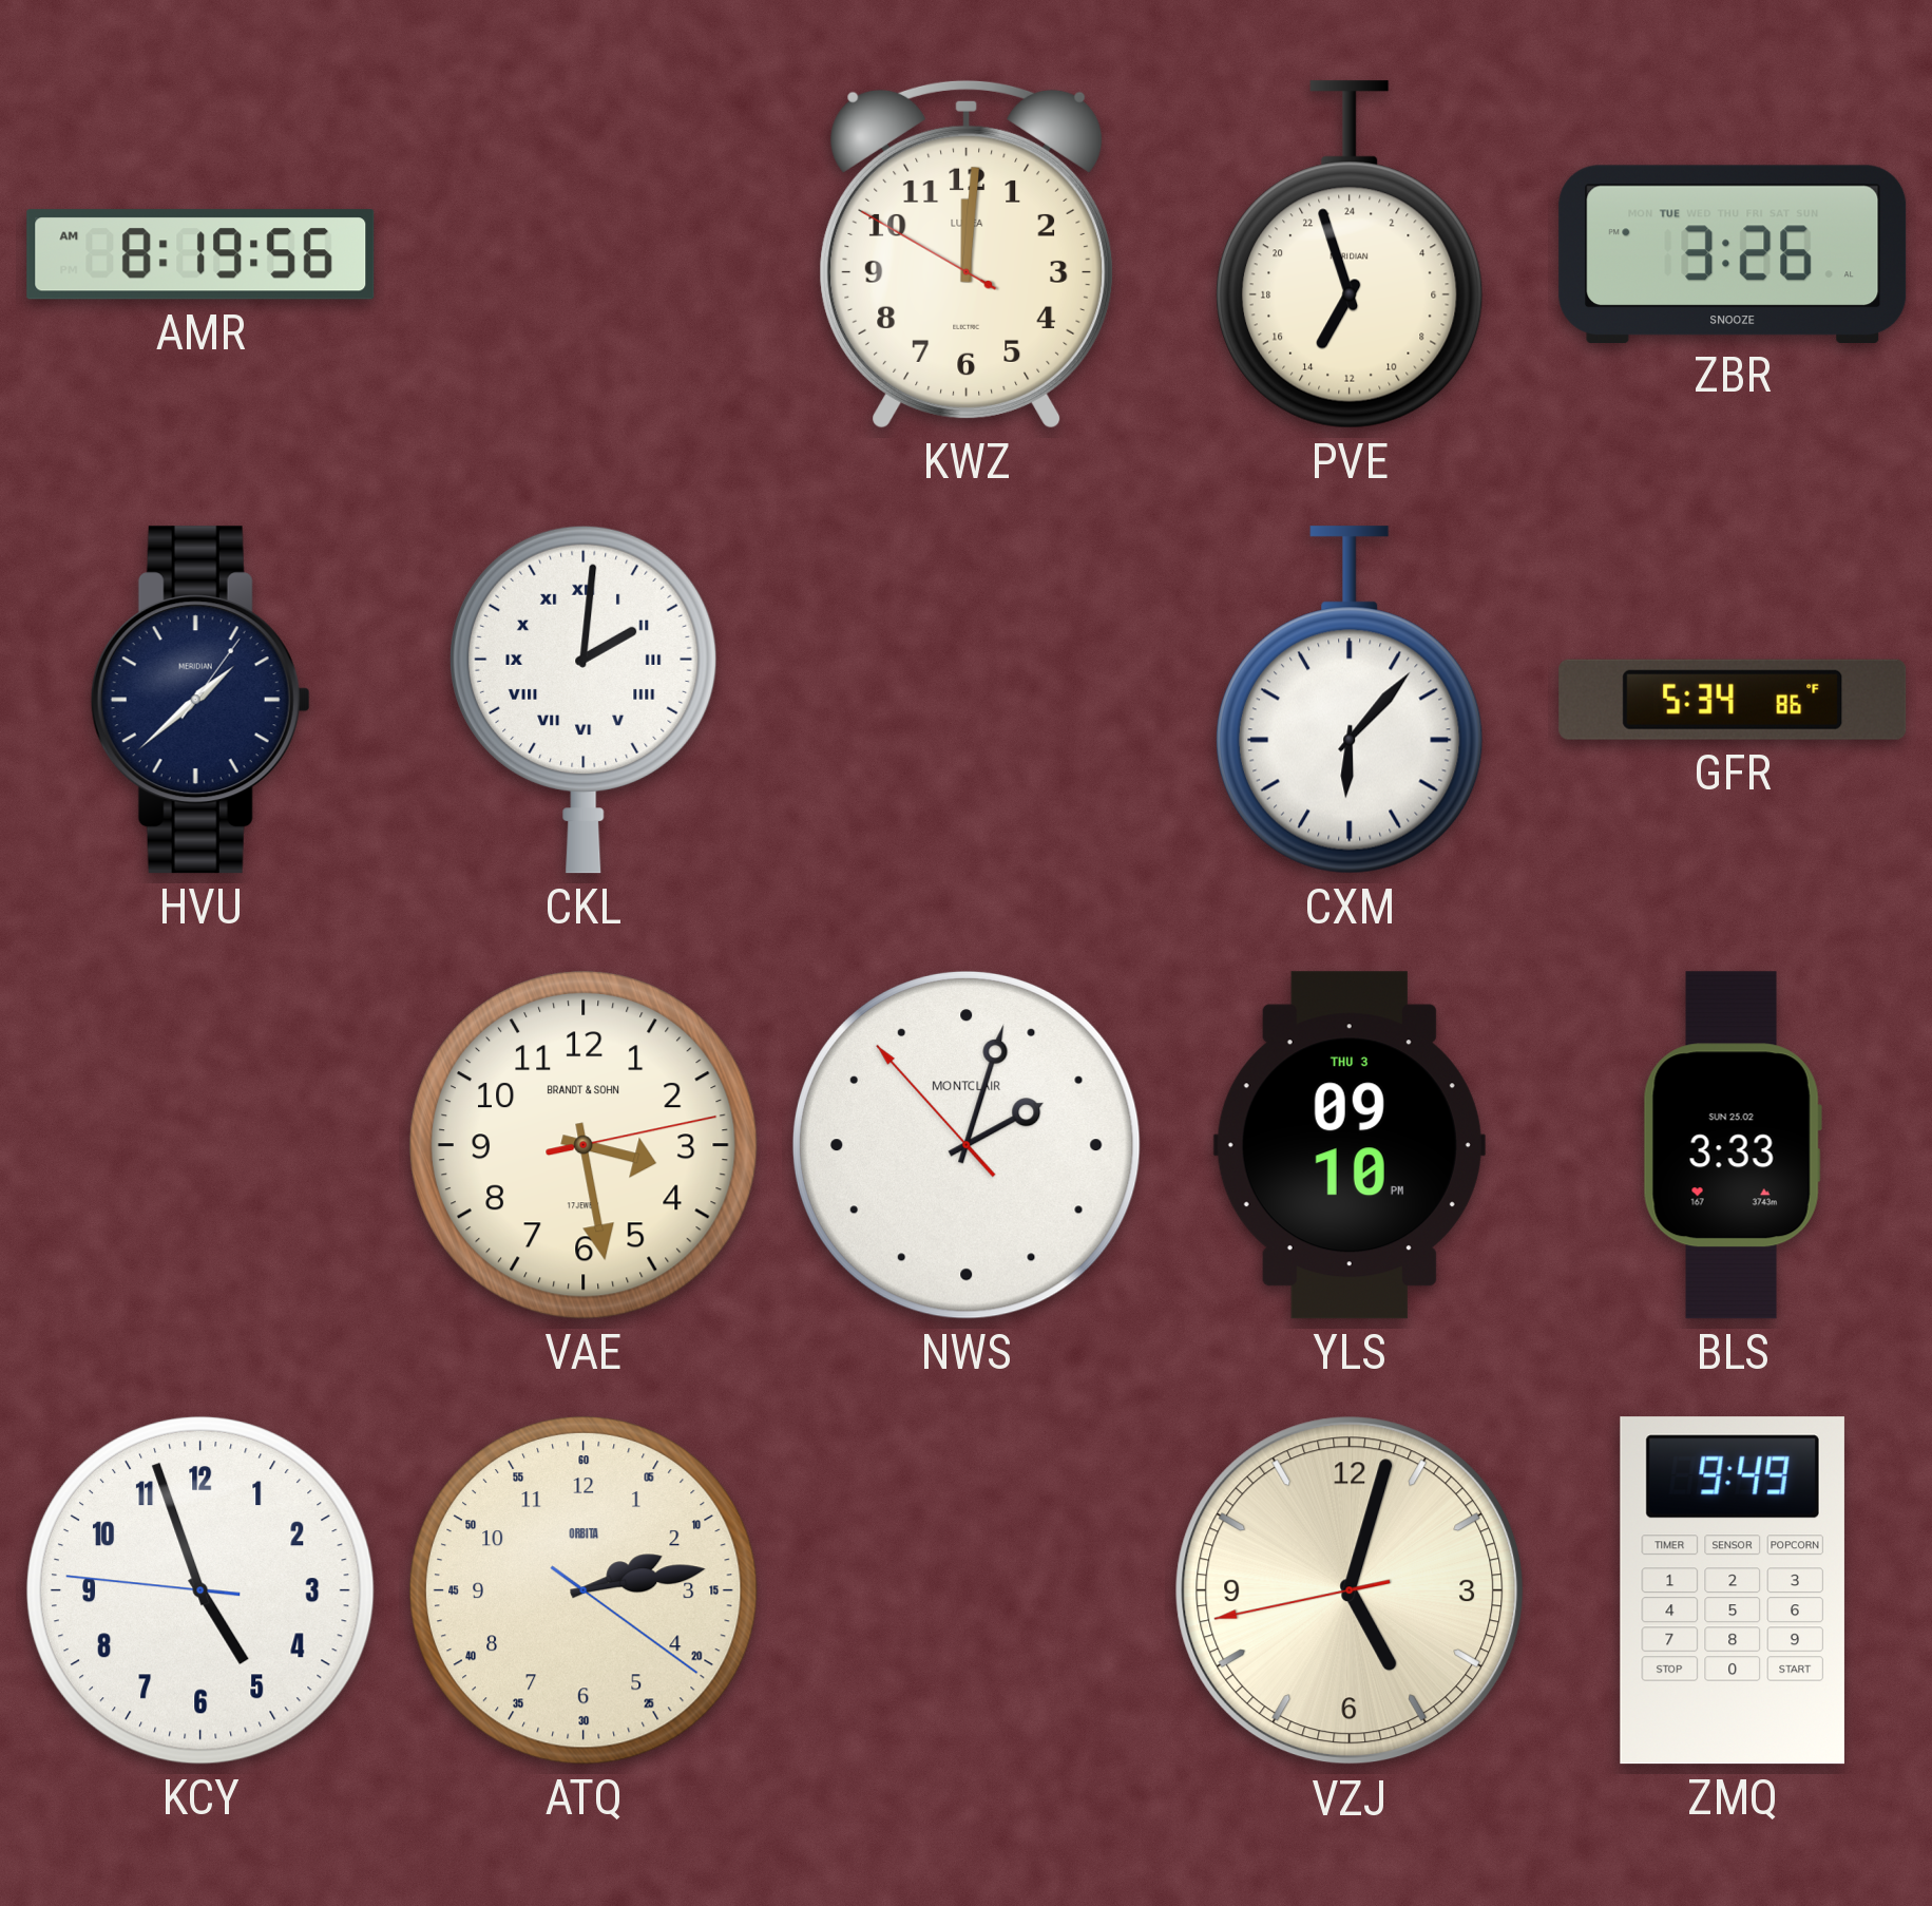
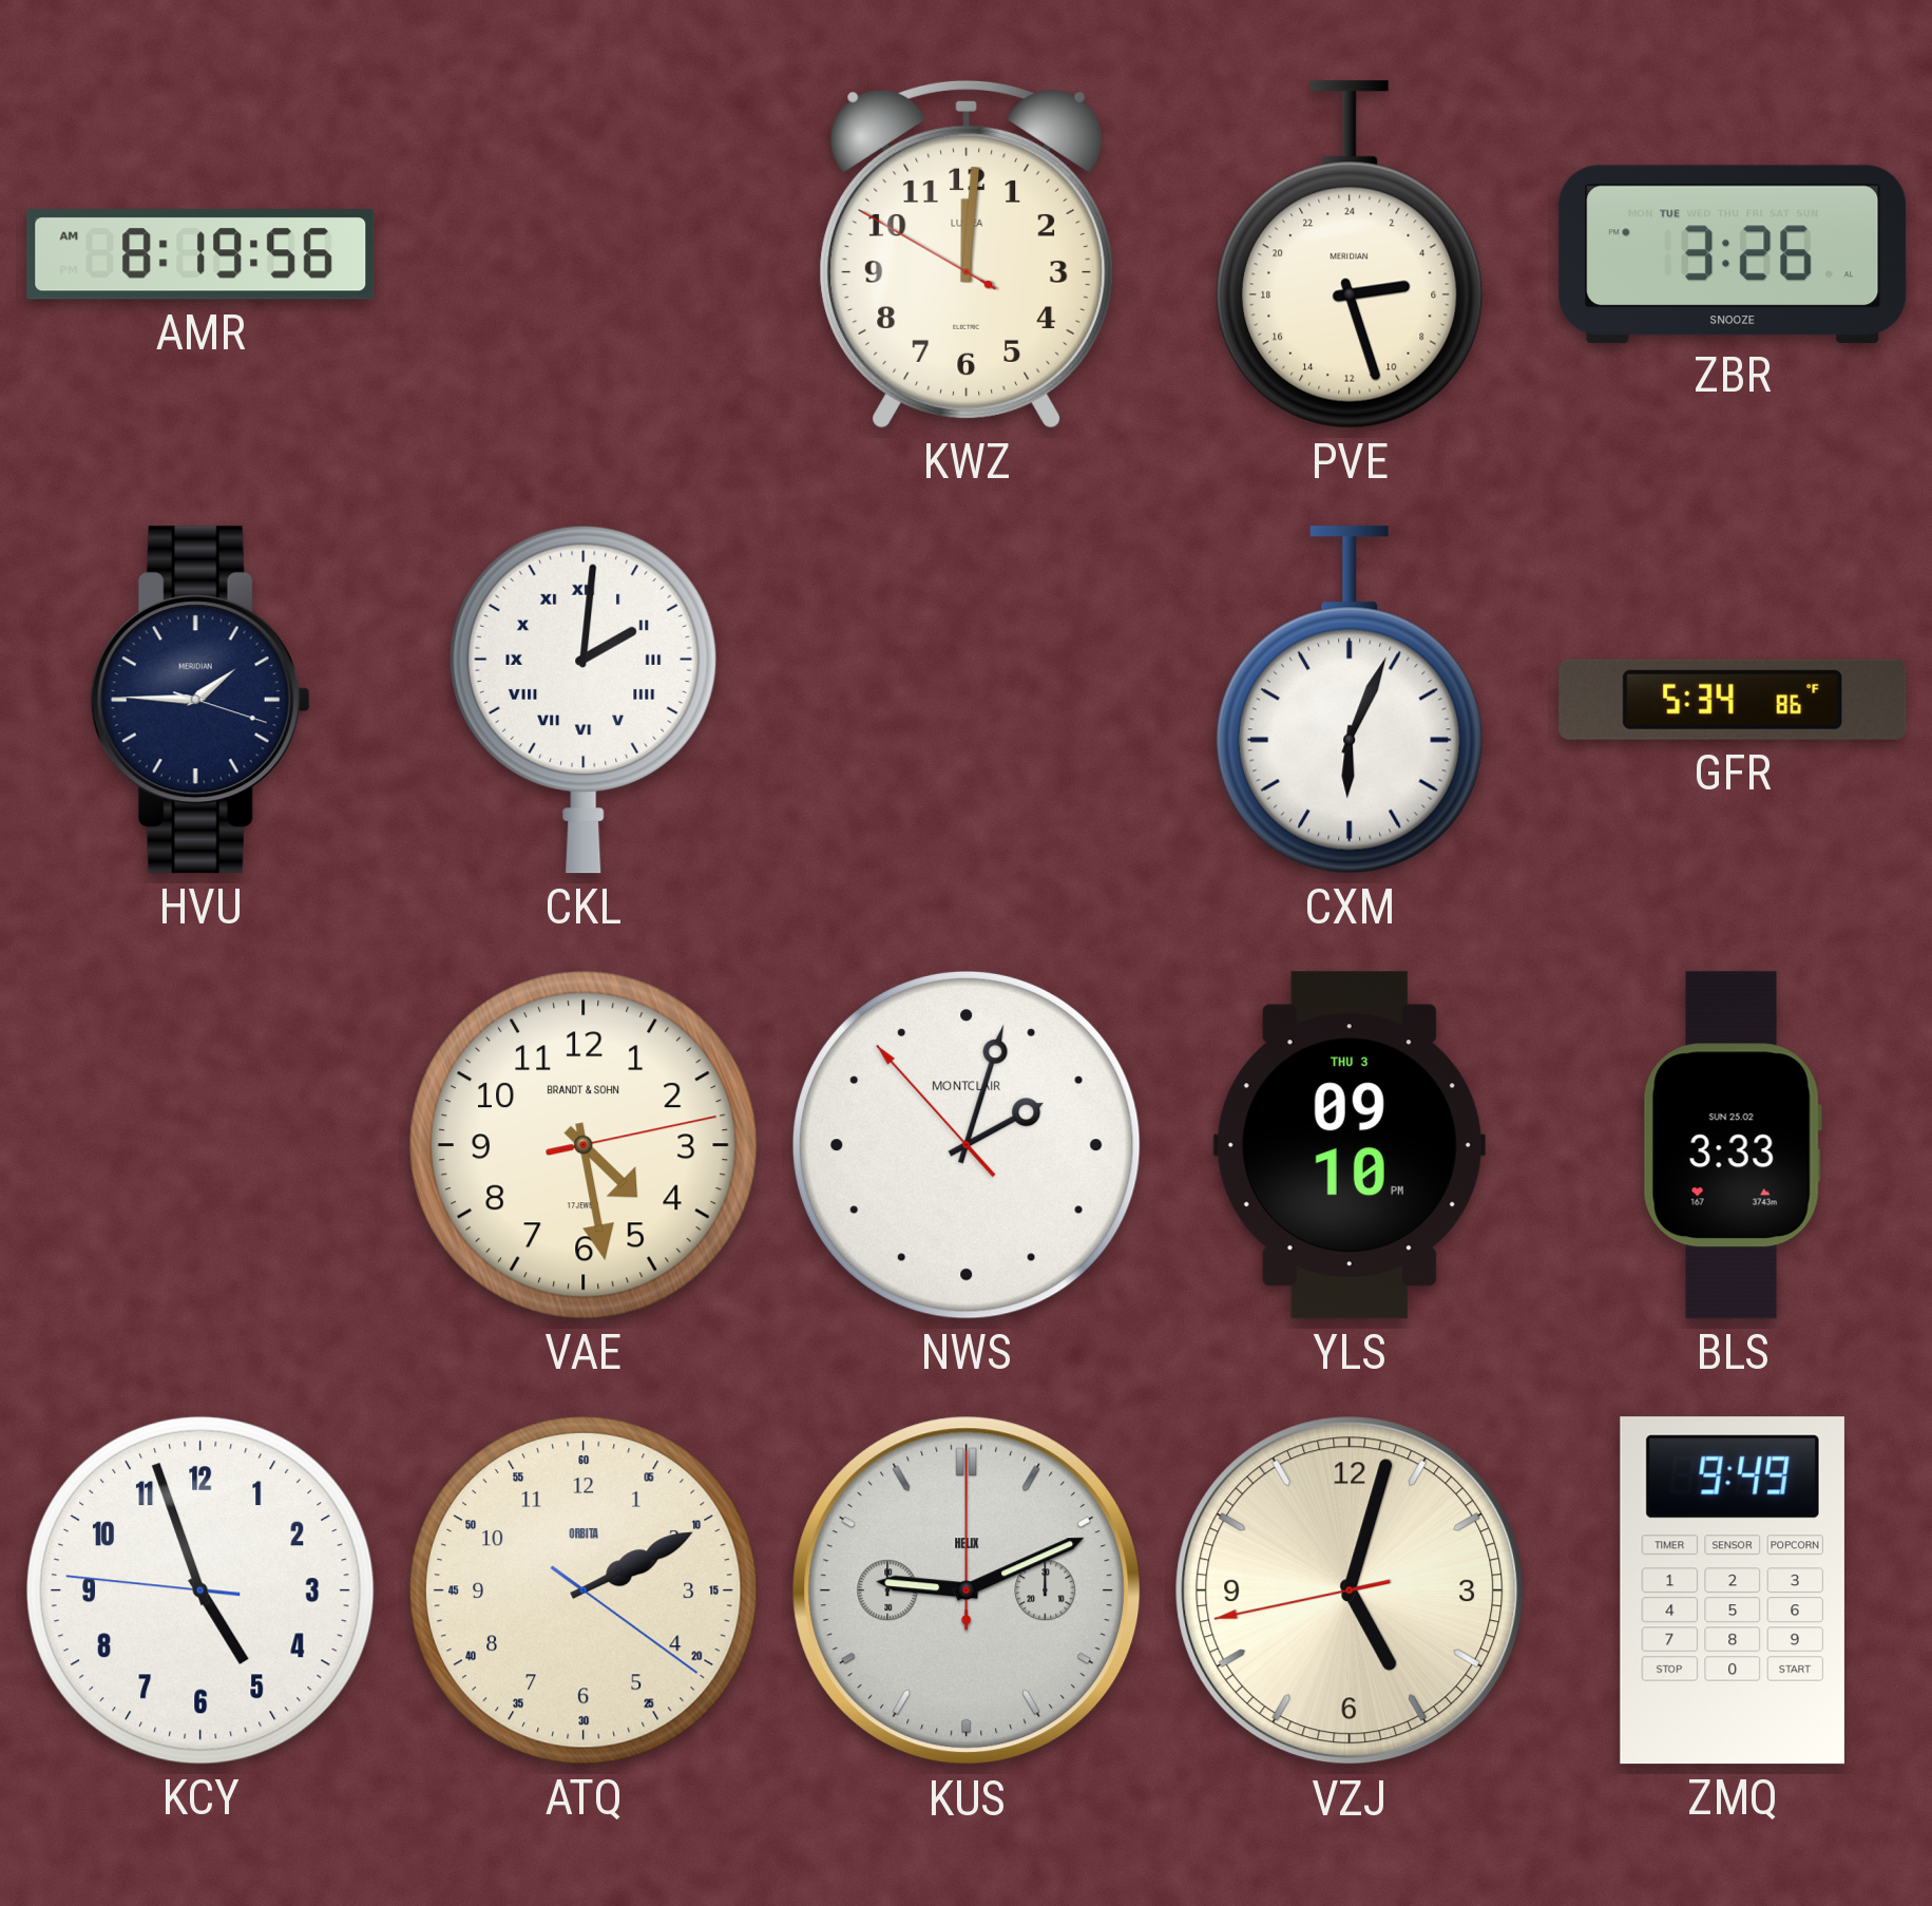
PVE: 13:57 -> 5:27
HVU: 1:38 -> 1:45
CXM: 6:07 -> 6:04
VAE: 3:28 -> 4:28
ATQ: 2:13 -> 2:10
KUS: none -> 9:11
